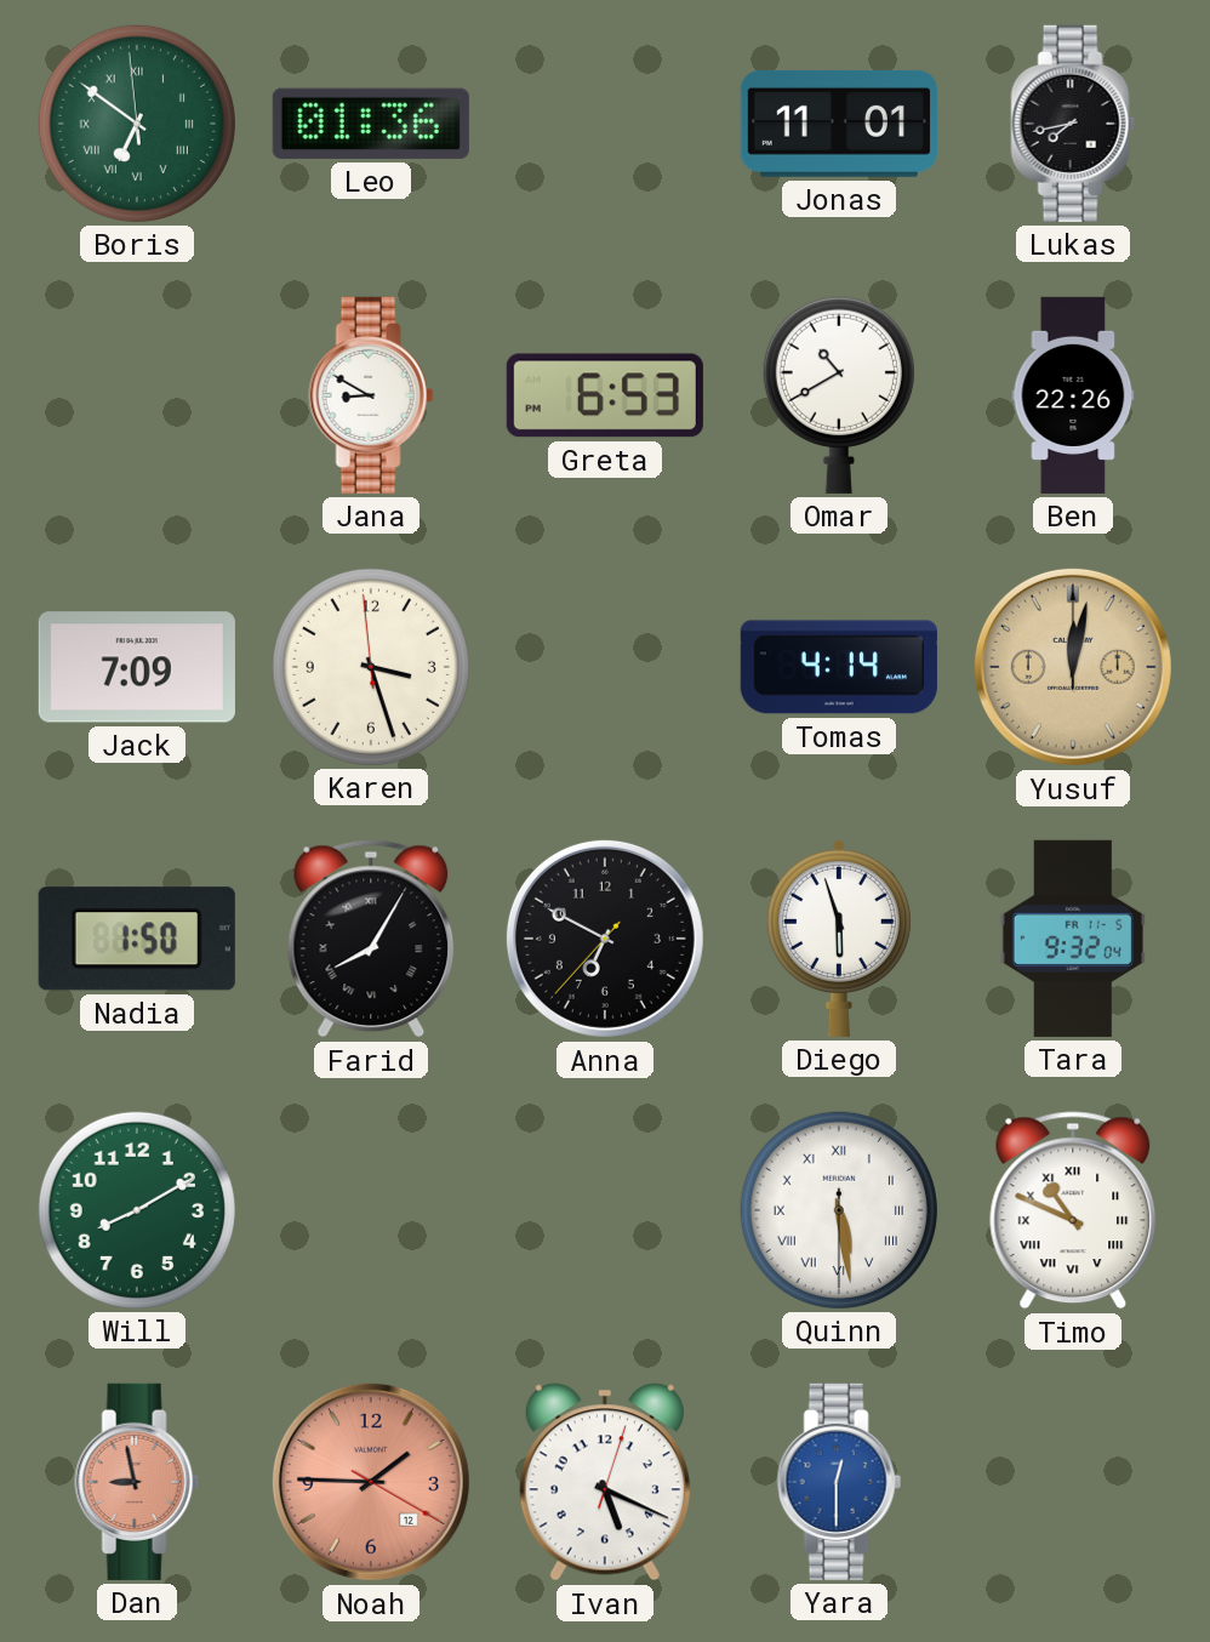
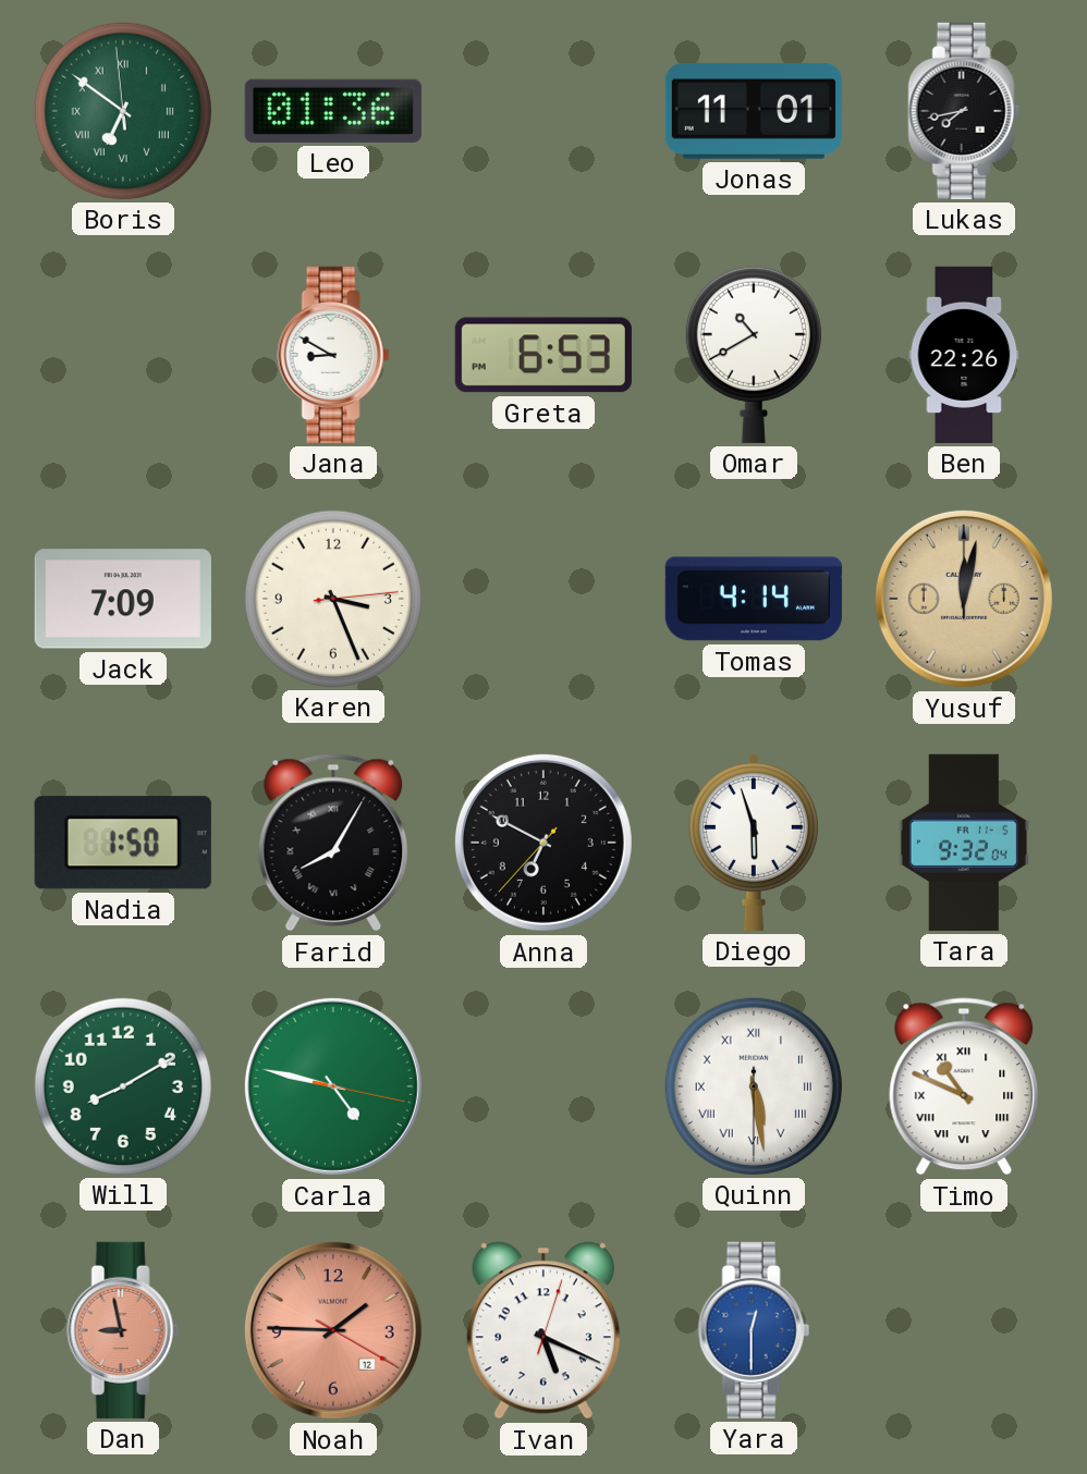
Karen: 3:26:59 -> 3:26:14
Carla: none -> 4:47
